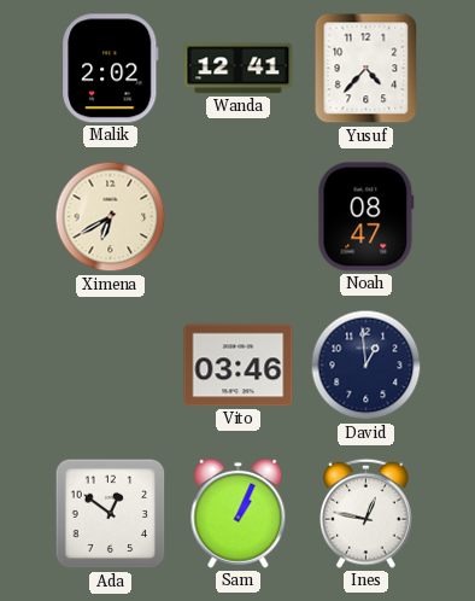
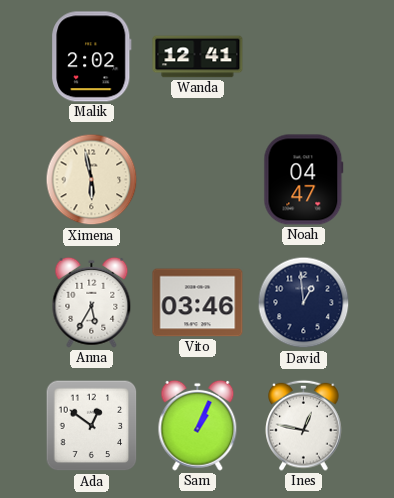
Yusuf: 4:37 -> none
Ximena: 6:40 -> 5:58
Noah: 08:47 -> 04:47
Anna: none -> 5:35
